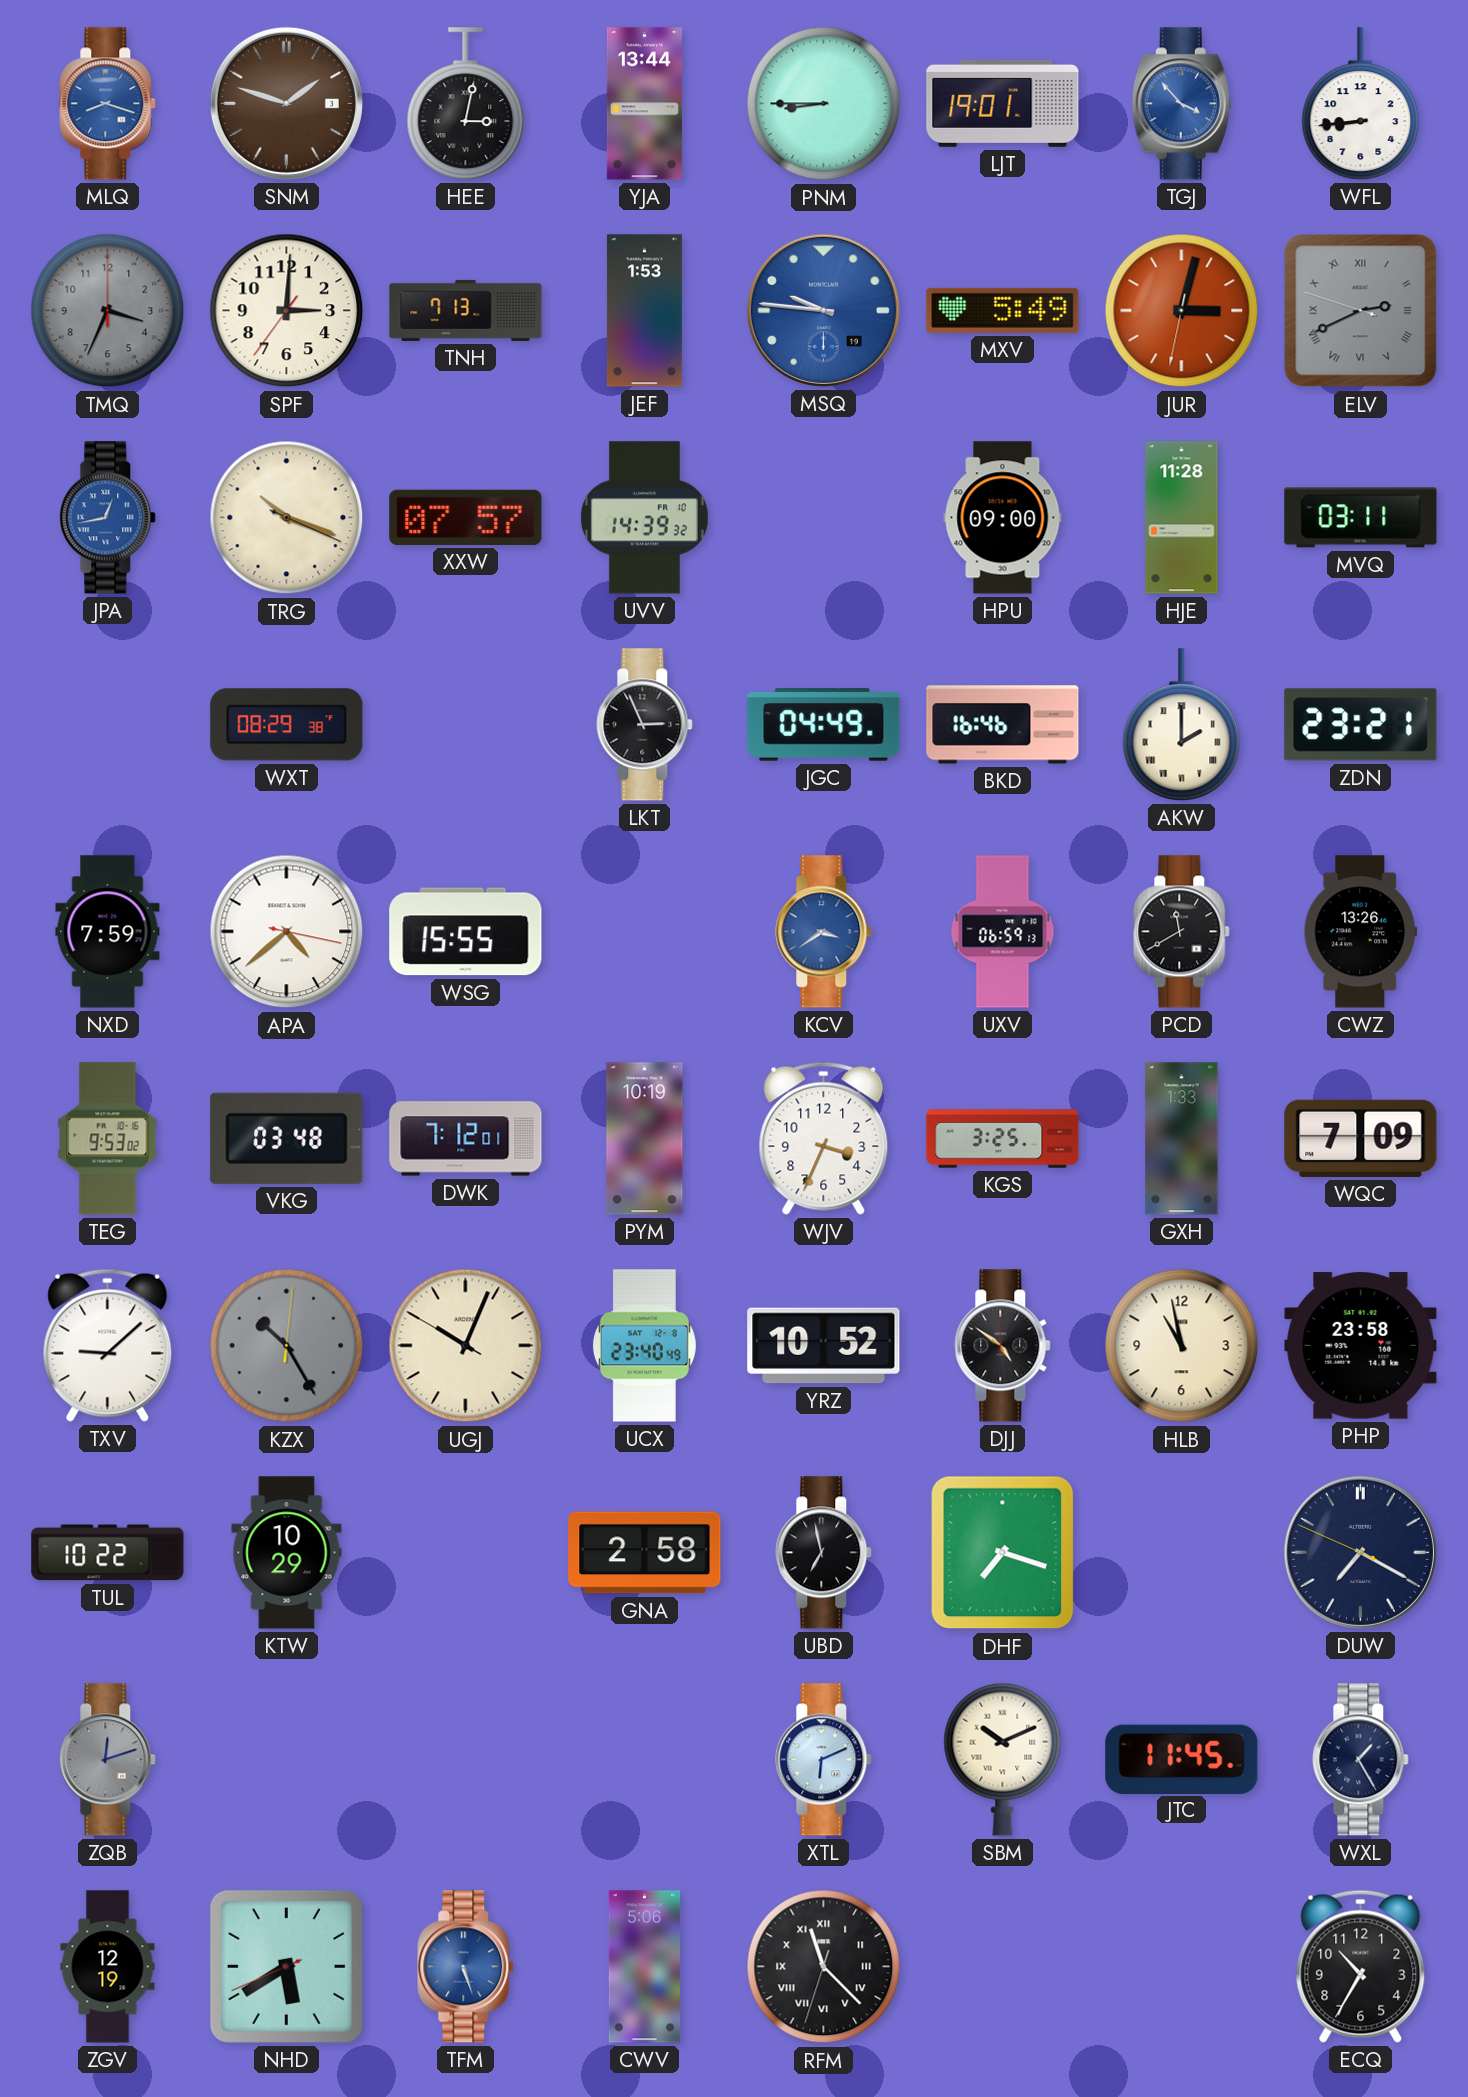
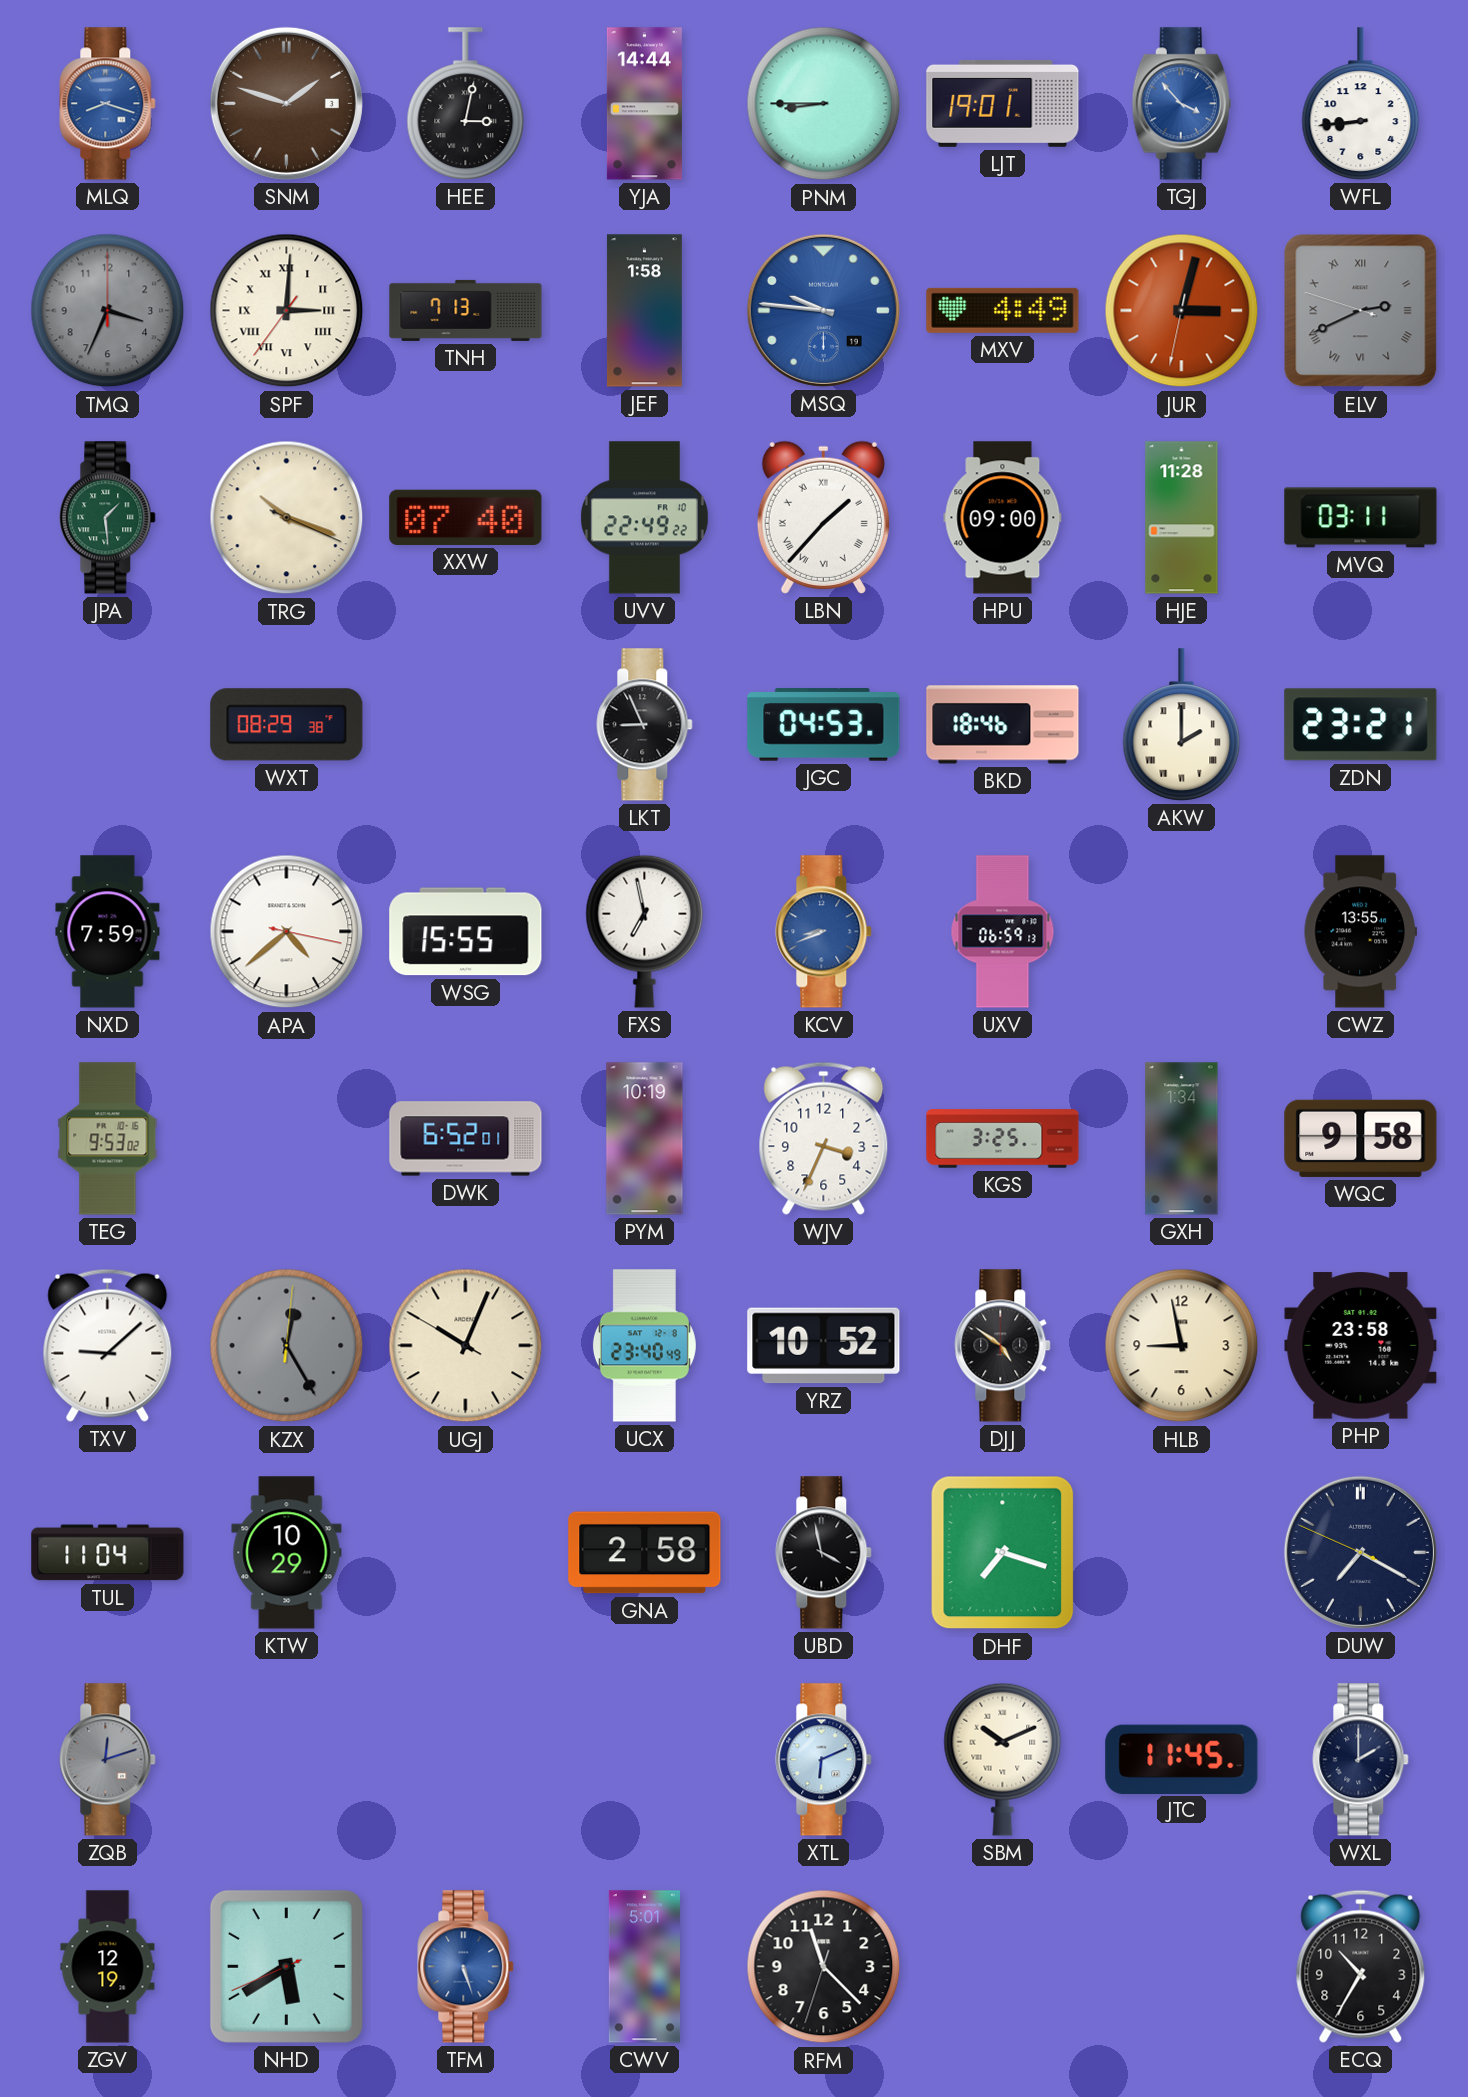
YJA: 13:44 -> 14:44
SPF numerals: Arabic -> Roman
JEF: 1:53 -> 1:58
MXV: 5:49 -> 4:49
JPA: 12:43 -> 1:29
JPA dial: blue -> green
XXW: 07:57 -> 07:40
UVV: 14:39 -> 22:49
LBN: none -> 1:37
LKT: 2:56 -> 8:56
JGC: 04:49 -> 04:53
BKD: 16:46 -> 18:46
FXS: none -> 6:58
KCV: 3:39 -> 8:41
PCD: 11:40 -> none
CWZ: 13:26 -> 13:55
VKG: 03:48 -> none
DWK: 7:12 -> 6:52
GXH: 1:33 -> 1:34
WQC: 7:09 -> 9:58
KZX: 10:25 -> 12:25
HLB: 10:58 -> 8:58
TUL: 10:22 -> 11:04
UBD: 6:58 -> 3:58
WXL: 1:25 -> 2:00
CWV: 5:06 -> 5:01
RFM numerals: Roman -> Arabic
